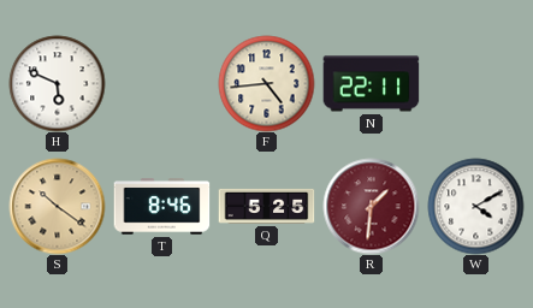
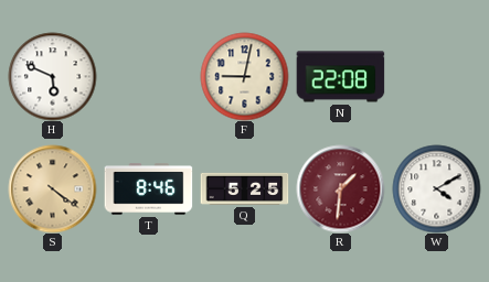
F: 4:44 -> 9:02
N: 22:11 -> 22:08
S: 10:21 -> 4:21
